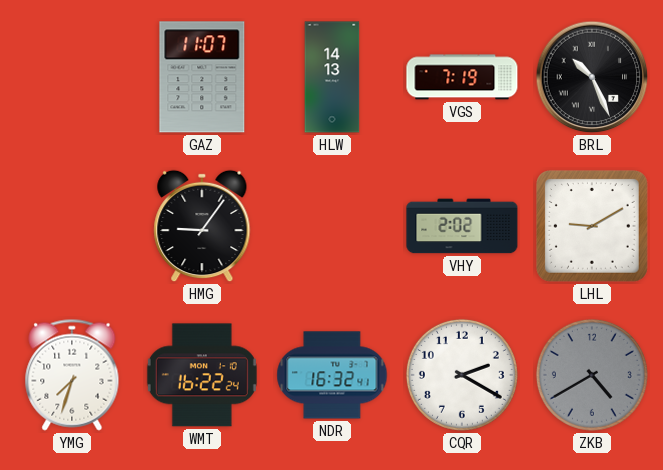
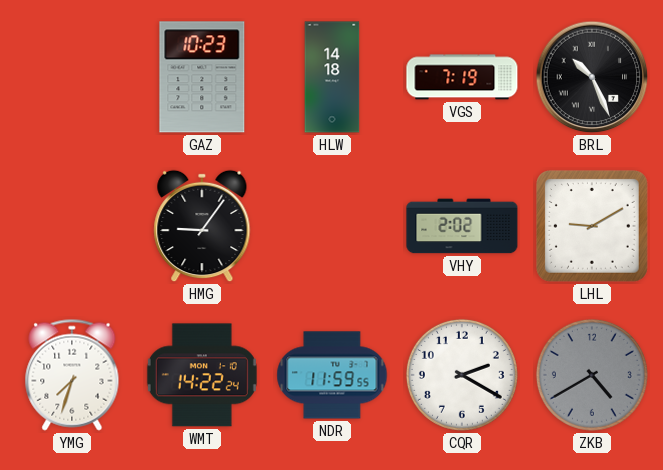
GAZ: 11:07 -> 10:23
HLW: 14:13 -> 14:18
WMT: 16:22 -> 14:22
NDR: 16:32 -> 11:59
